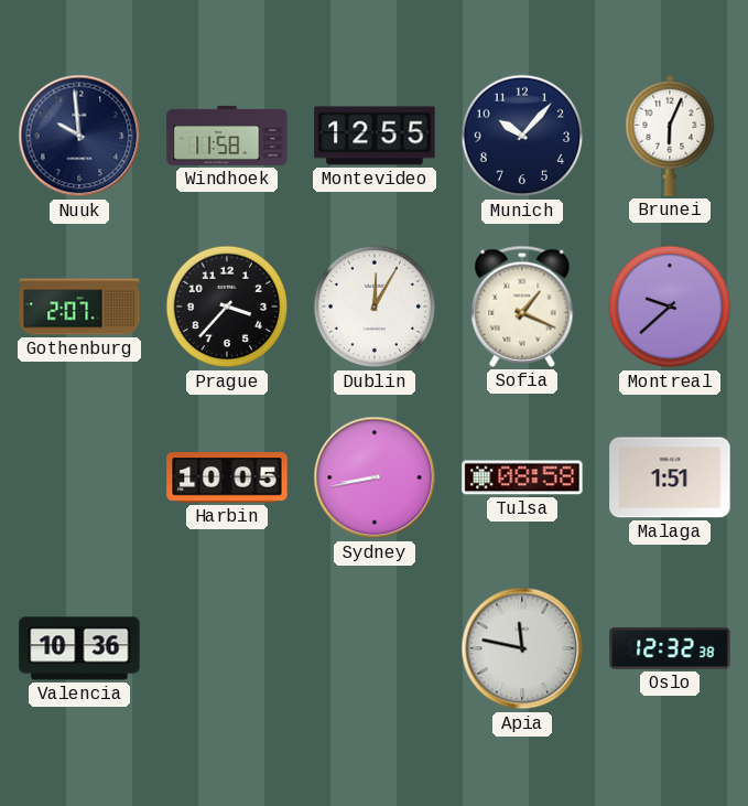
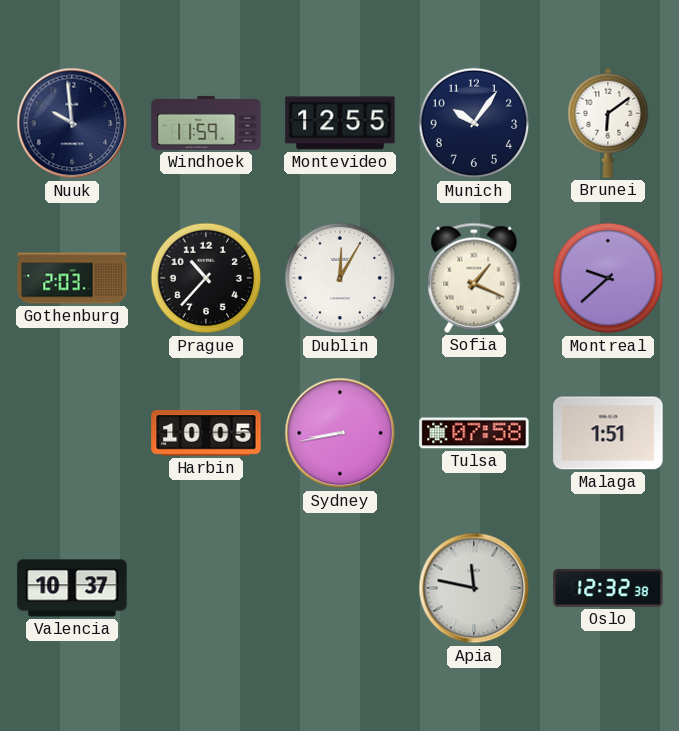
Windhoek: 11:58 -> 11:59
Munich: 10:07 -> 10:06
Brunei: 6:04 -> 6:09
Gothenburg: 2:07 -> 2:03
Prague: 3:37 -> 10:37
Tulsa: 08:58 -> 07:58
Valencia: 10:36 -> 10:37
